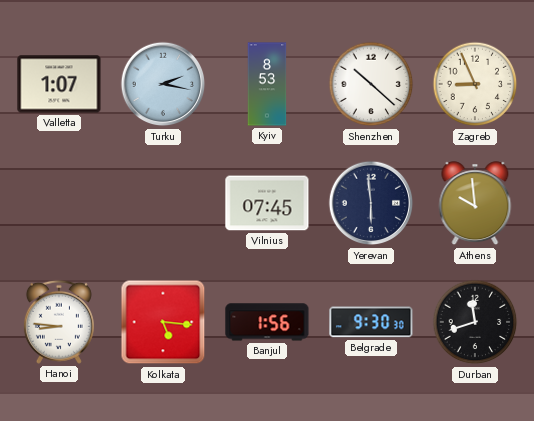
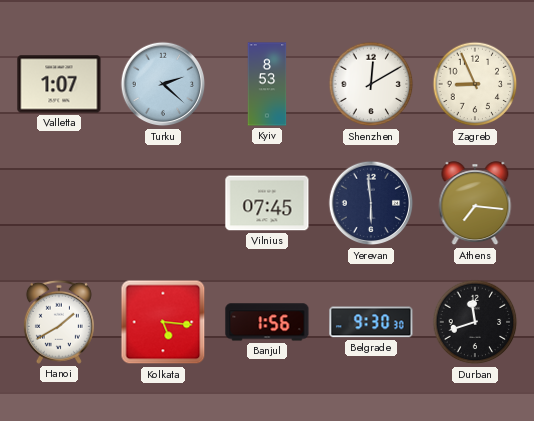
Turku: 2:17 -> 2:22
Shenzhen: 10:22 -> 12:10
Athens: 9:59 -> 7:16
Hanoi: 8:46 -> 1:40
